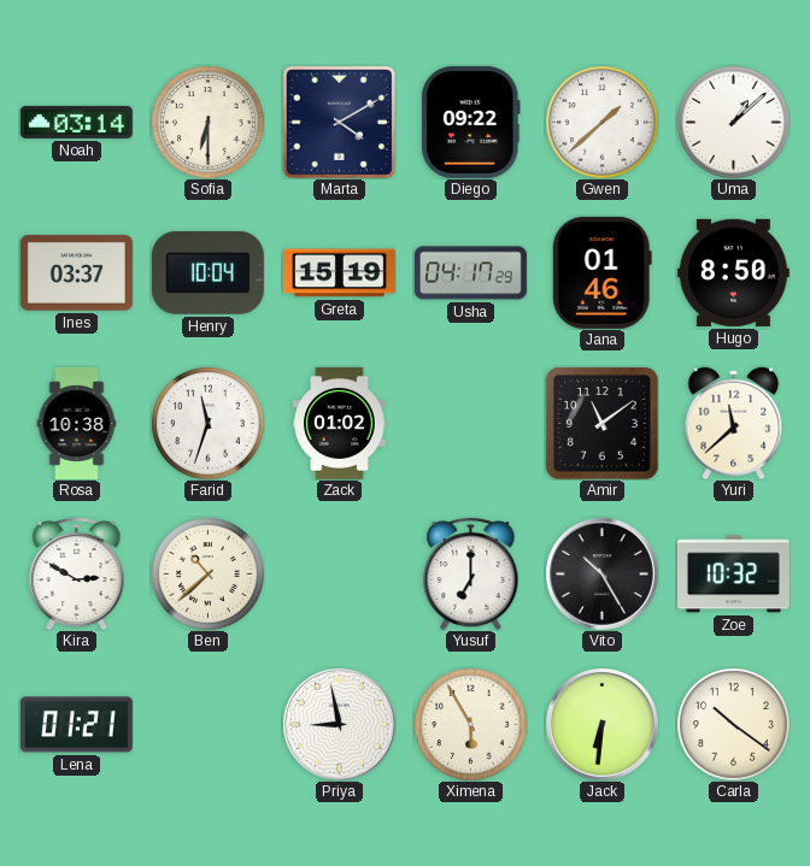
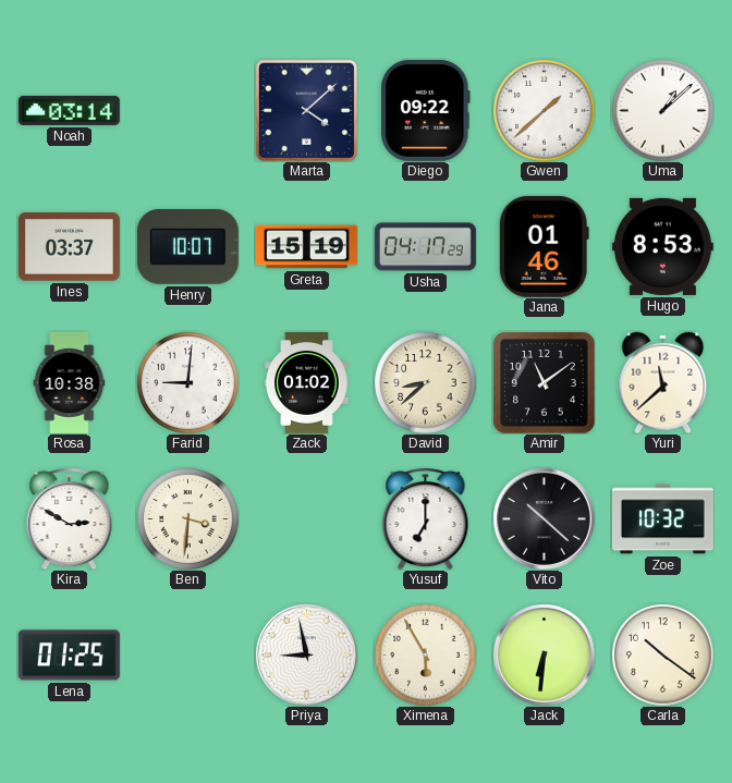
Sofia: 6:30 -> none
Marta: 4:10 -> 4:08
Henry: 10:04 -> 10:07
Hugo: 8:50 -> 8:53
Farid: 11:33 -> 9:01
David: none -> 8:38
Ben: 10:38 -> 3:31
Vito: 10:25 -> 10:22
Lena: 01:21 -> 01:25
